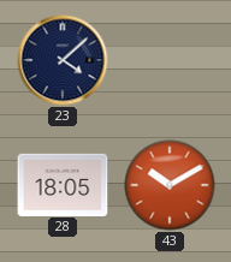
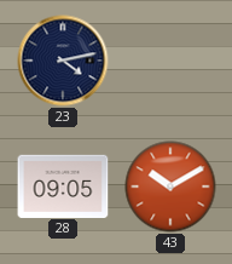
23: 4:08 -> 4:13
28: 18:05 -> 09:05
